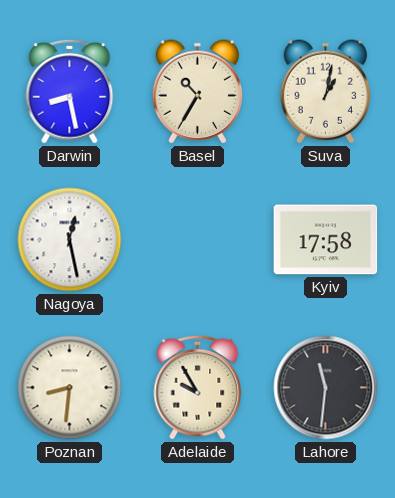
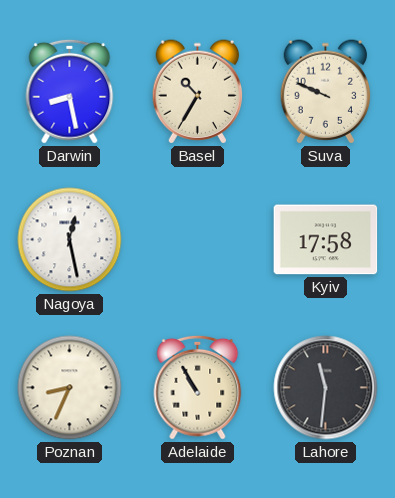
Suva: 1:02 -> 9:49
Poznan: 8:31 -> 8:34
Adelaide: 9:55 -> 10:55
